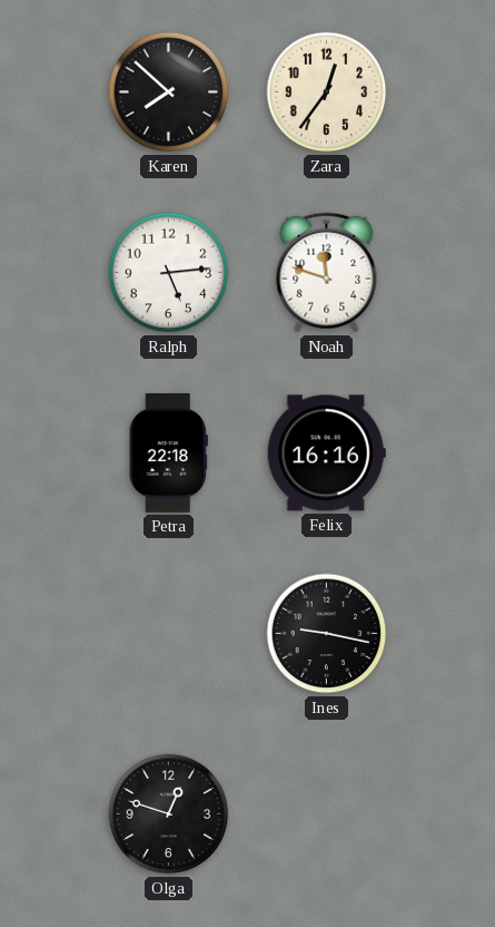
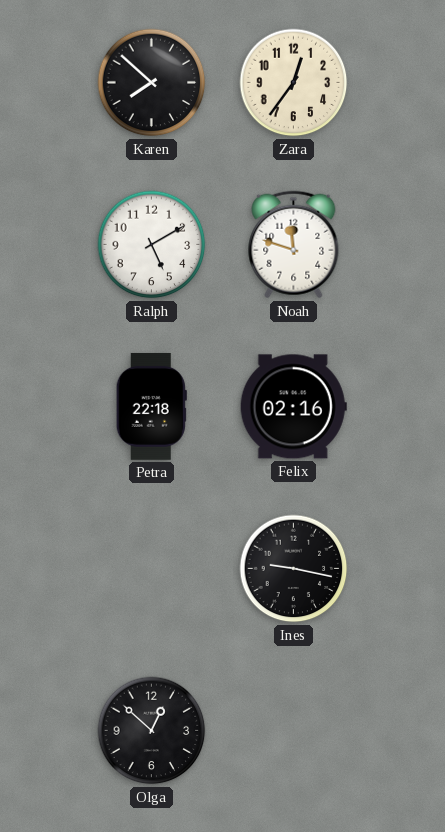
Ralph: 5:14 -> 5:10
Felix: 16:16 -> 02:16
Olga: 12:48 -> 12:52
